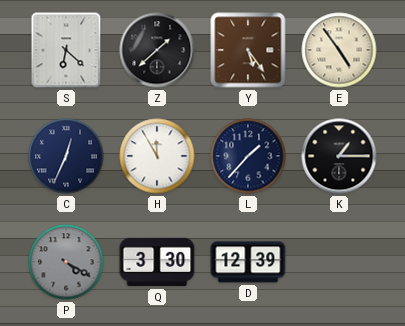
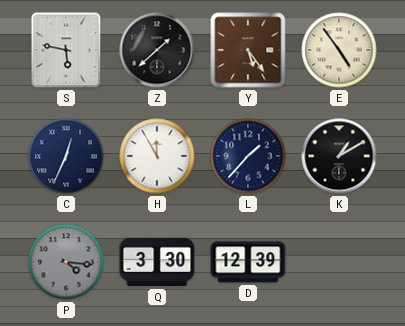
S: 6:22 -> 5:47
K: 1:15 -> 1:10
P: 4:20 -> 4:16
